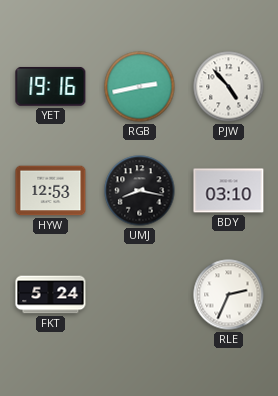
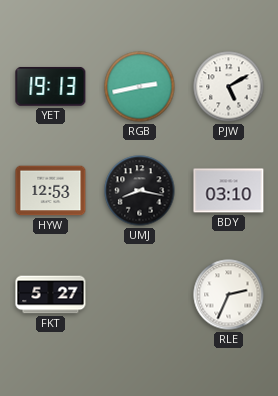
YET: 19:16 -> 19:13
PJW: 4:53 -> 5:10
FKT: 5:24 -> 5:27
